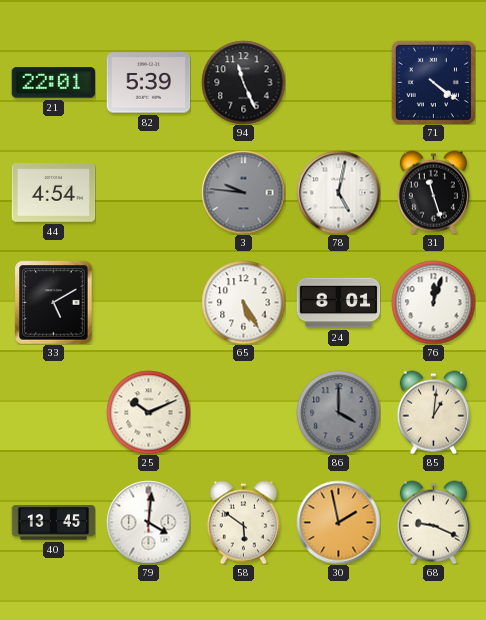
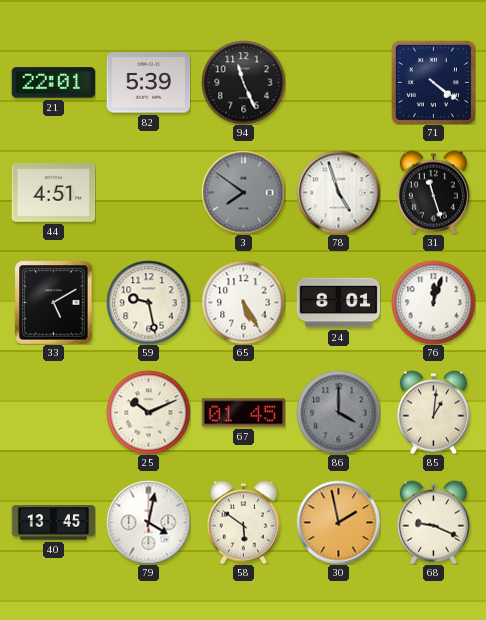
44: 4:54 -> 4:51
3: 9:46 -> 7:51
78: 5:02 -> 4:57
59: none -> 9:28
67: none -> 01:45
79: 4:01 -> 4:02
